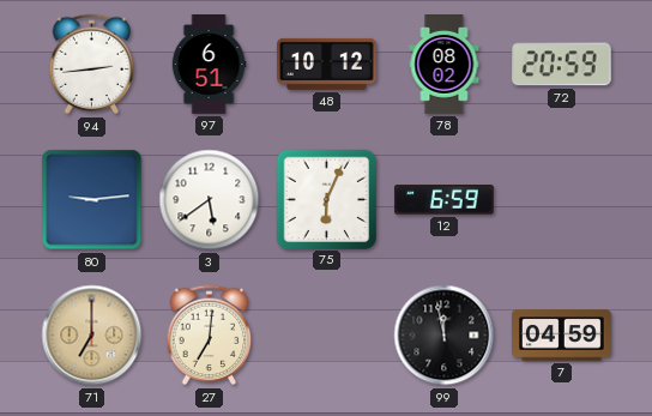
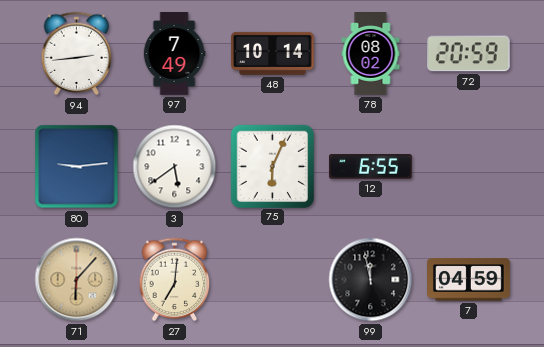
97: 6:51 -> 7:49
48: 10:12 -> 10:14
12: 6:59 -> 6:55
71: 7:00 -> 6:07
